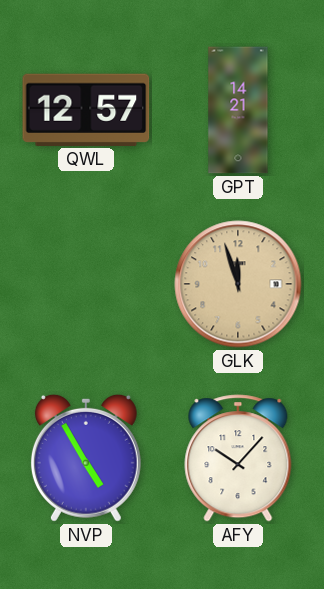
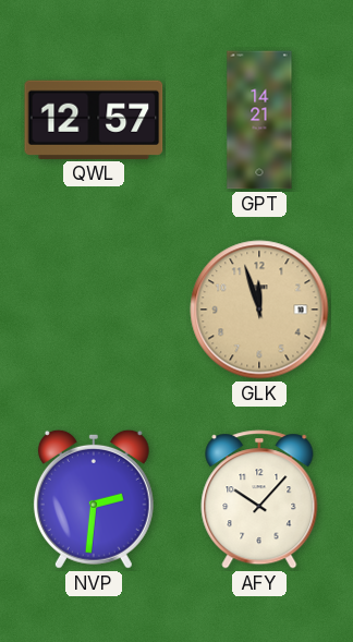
NVP: 4:55 -> 2:31
